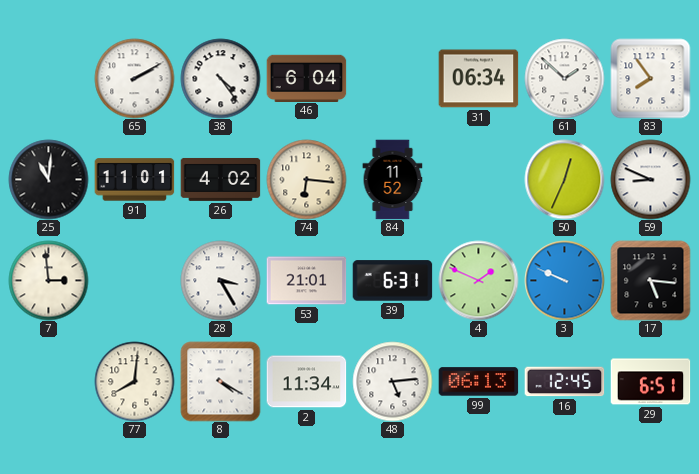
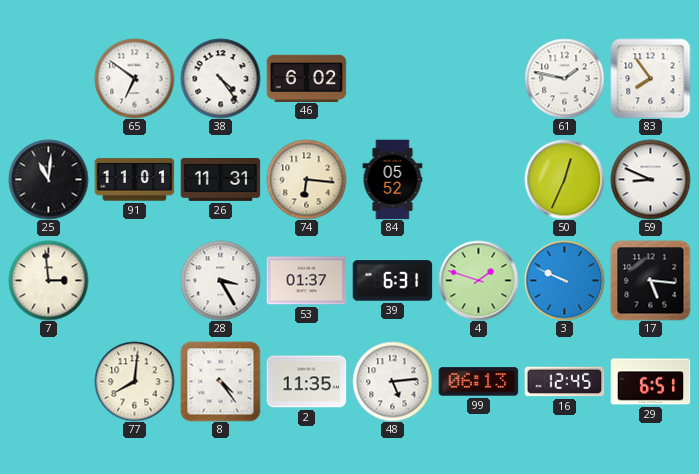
65: 2:10 -> 6:51
46: 6:04 -> 6:02
31: 06:34 -> none
61: 1:52 -> 1:47
26: 4:02 -> 11:31
84: 11:52 -> 05:52
53: 21:01 -> 01:37
4: 1:49 -> 1:48
8: 4:20 -> 4:24
2: 11:34 -> 11:35
